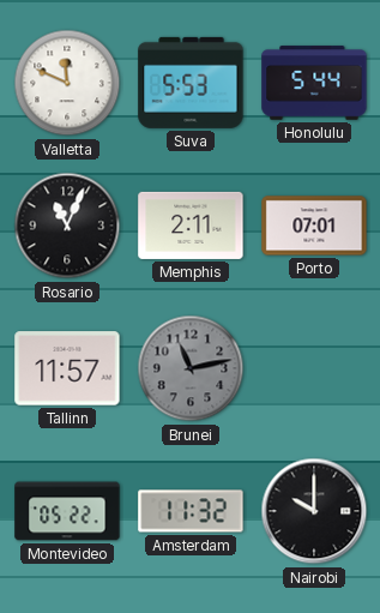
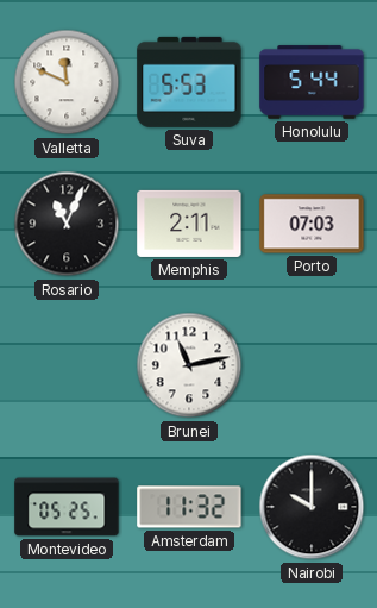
Porto: 07:01 -> 07:03
Tallinn: 11:57 -> none
Brunei dial: grey -> white
Montevideo: 05:22 -> 05:25
